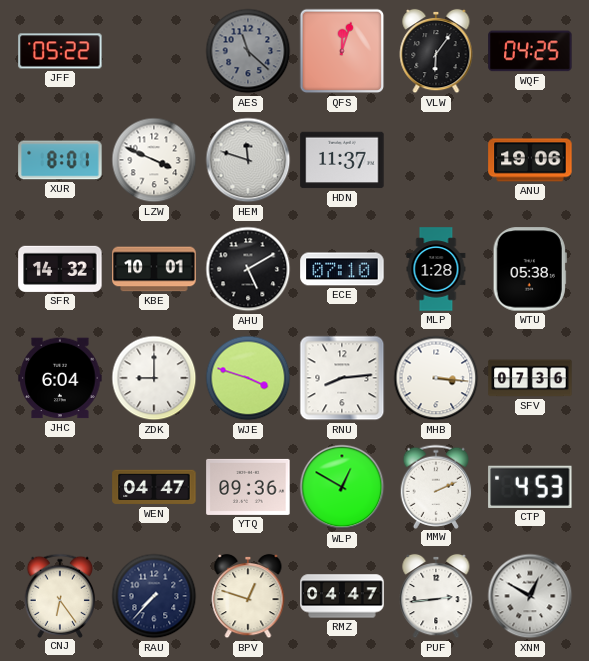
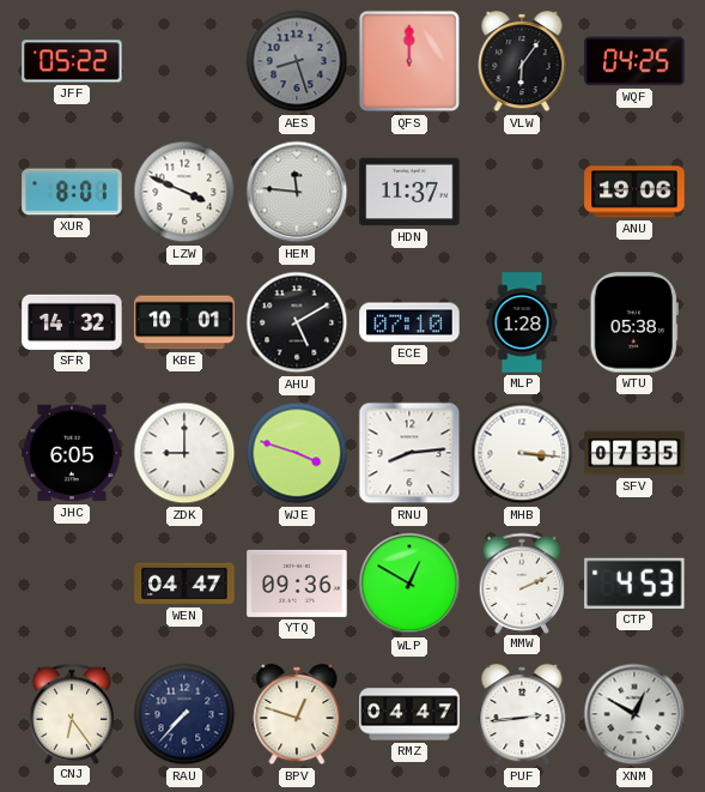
AES: 11:22 -> 8:27
QFS: 12:03 -> 12:00
HEM: 11:48 -> 11:46
JHC: 6:04 -> 6:05
SFV: 07:36 -> 07:35
